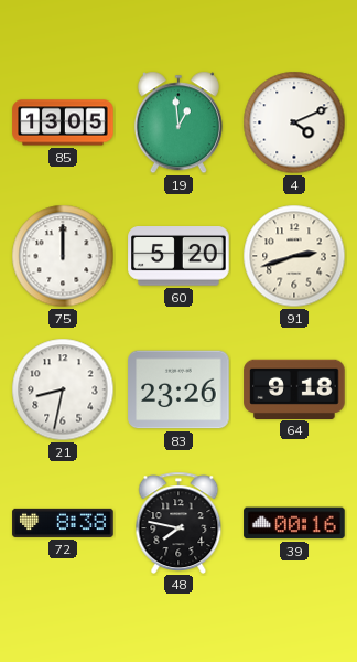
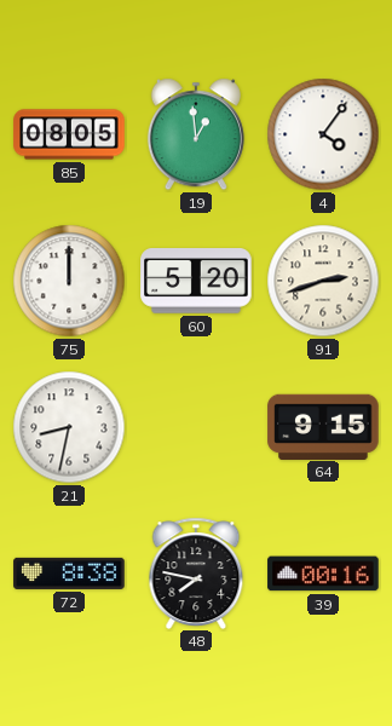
85: 13:05 -> 08:05
4: 4:11 -> 4:06
83: 23:26 -> none
64: 9:18 -> 9:15
